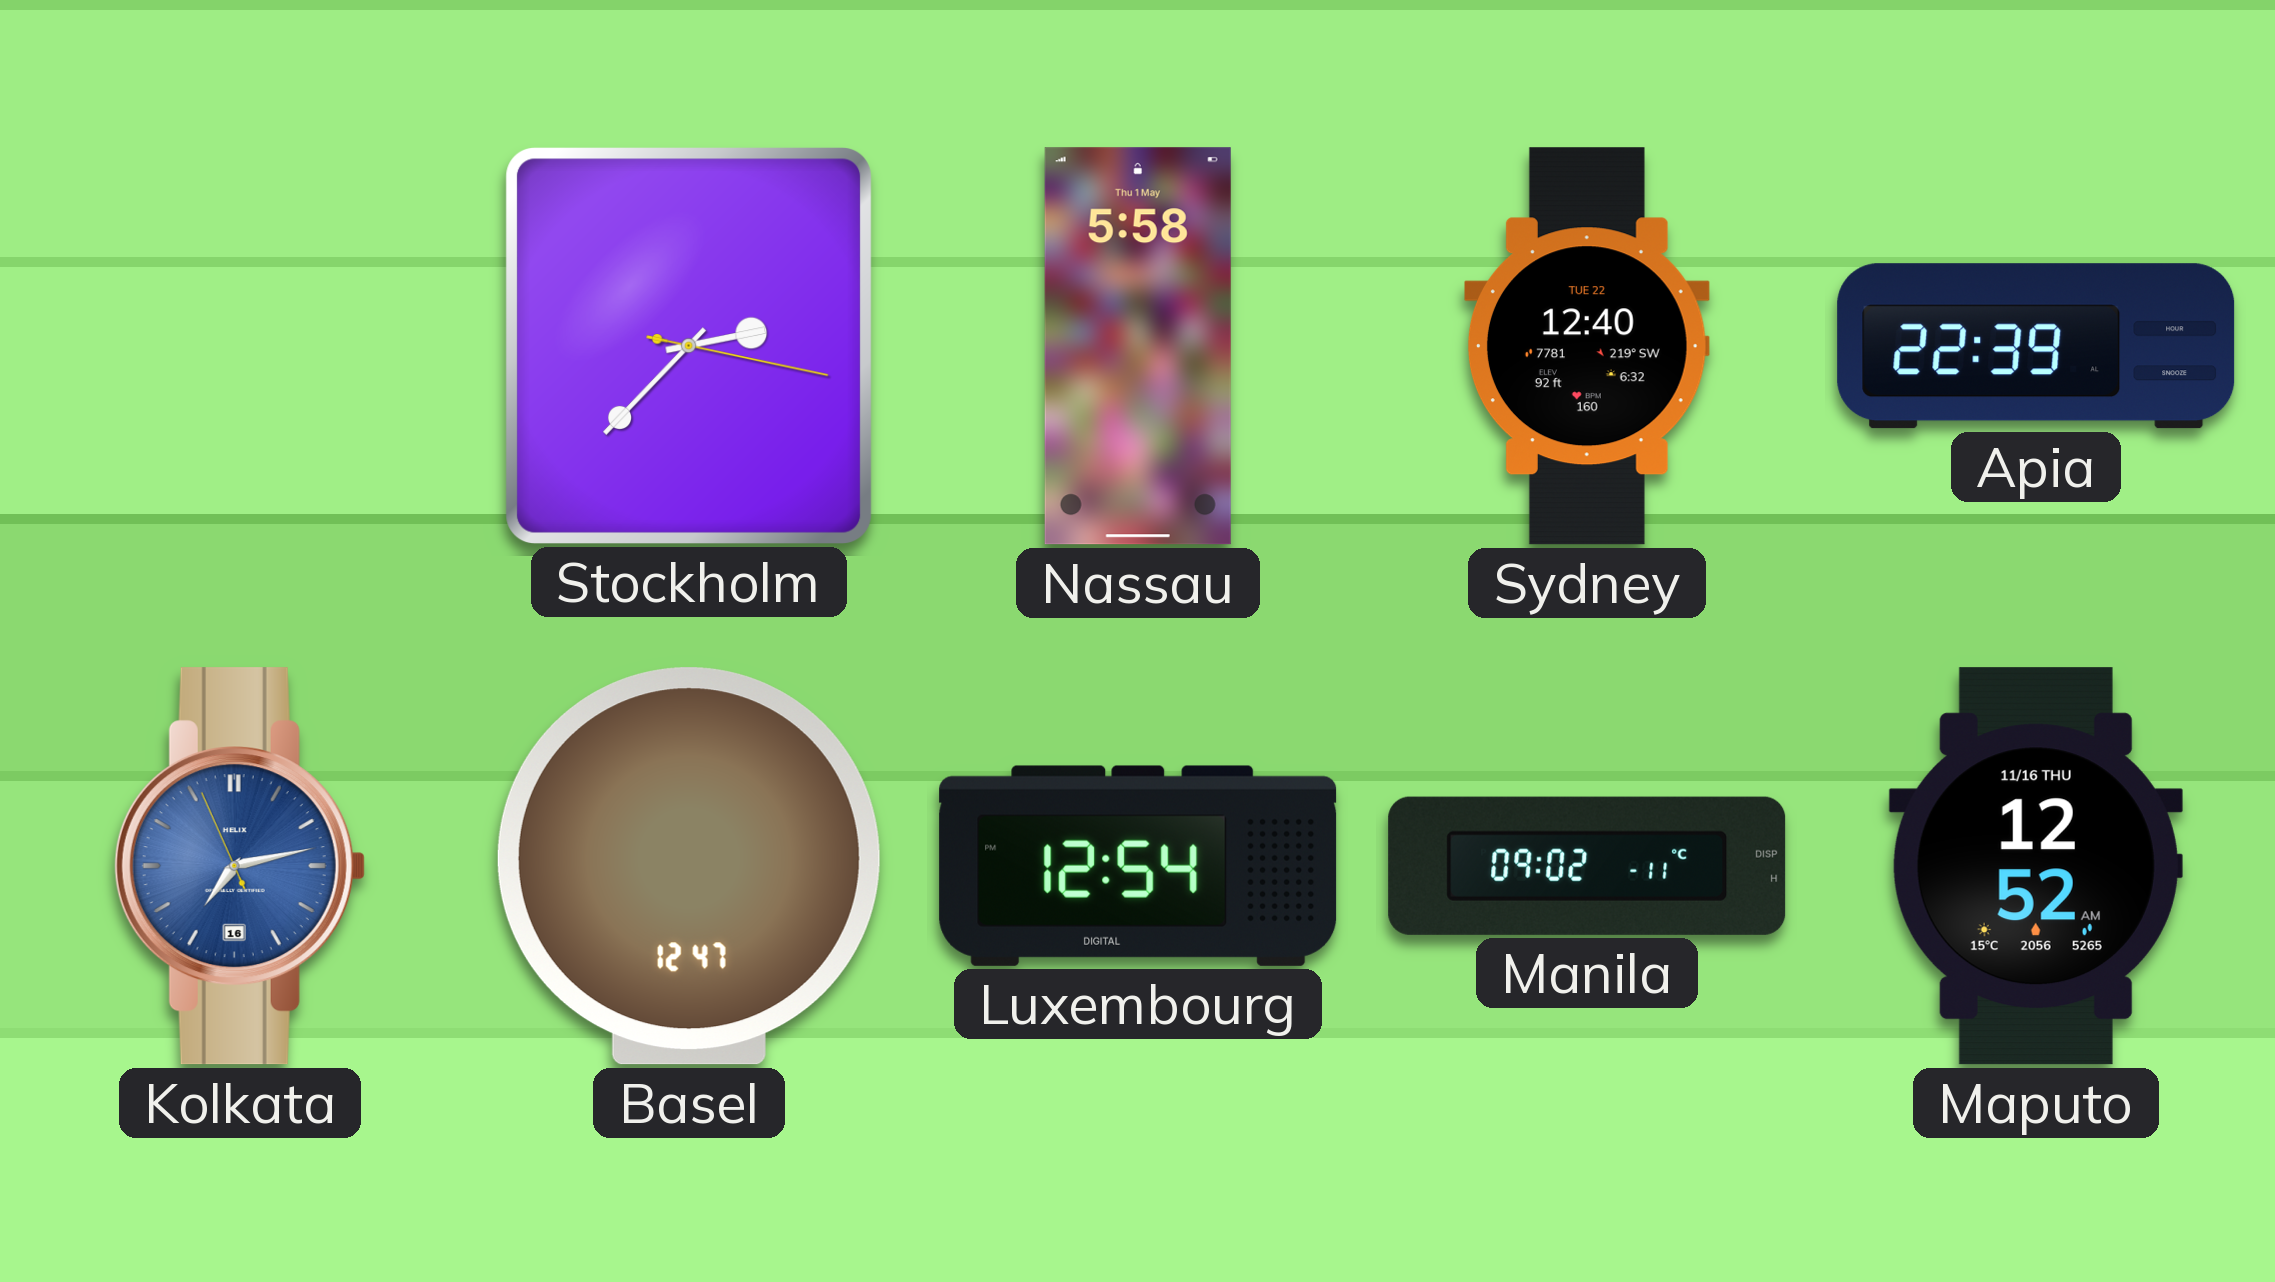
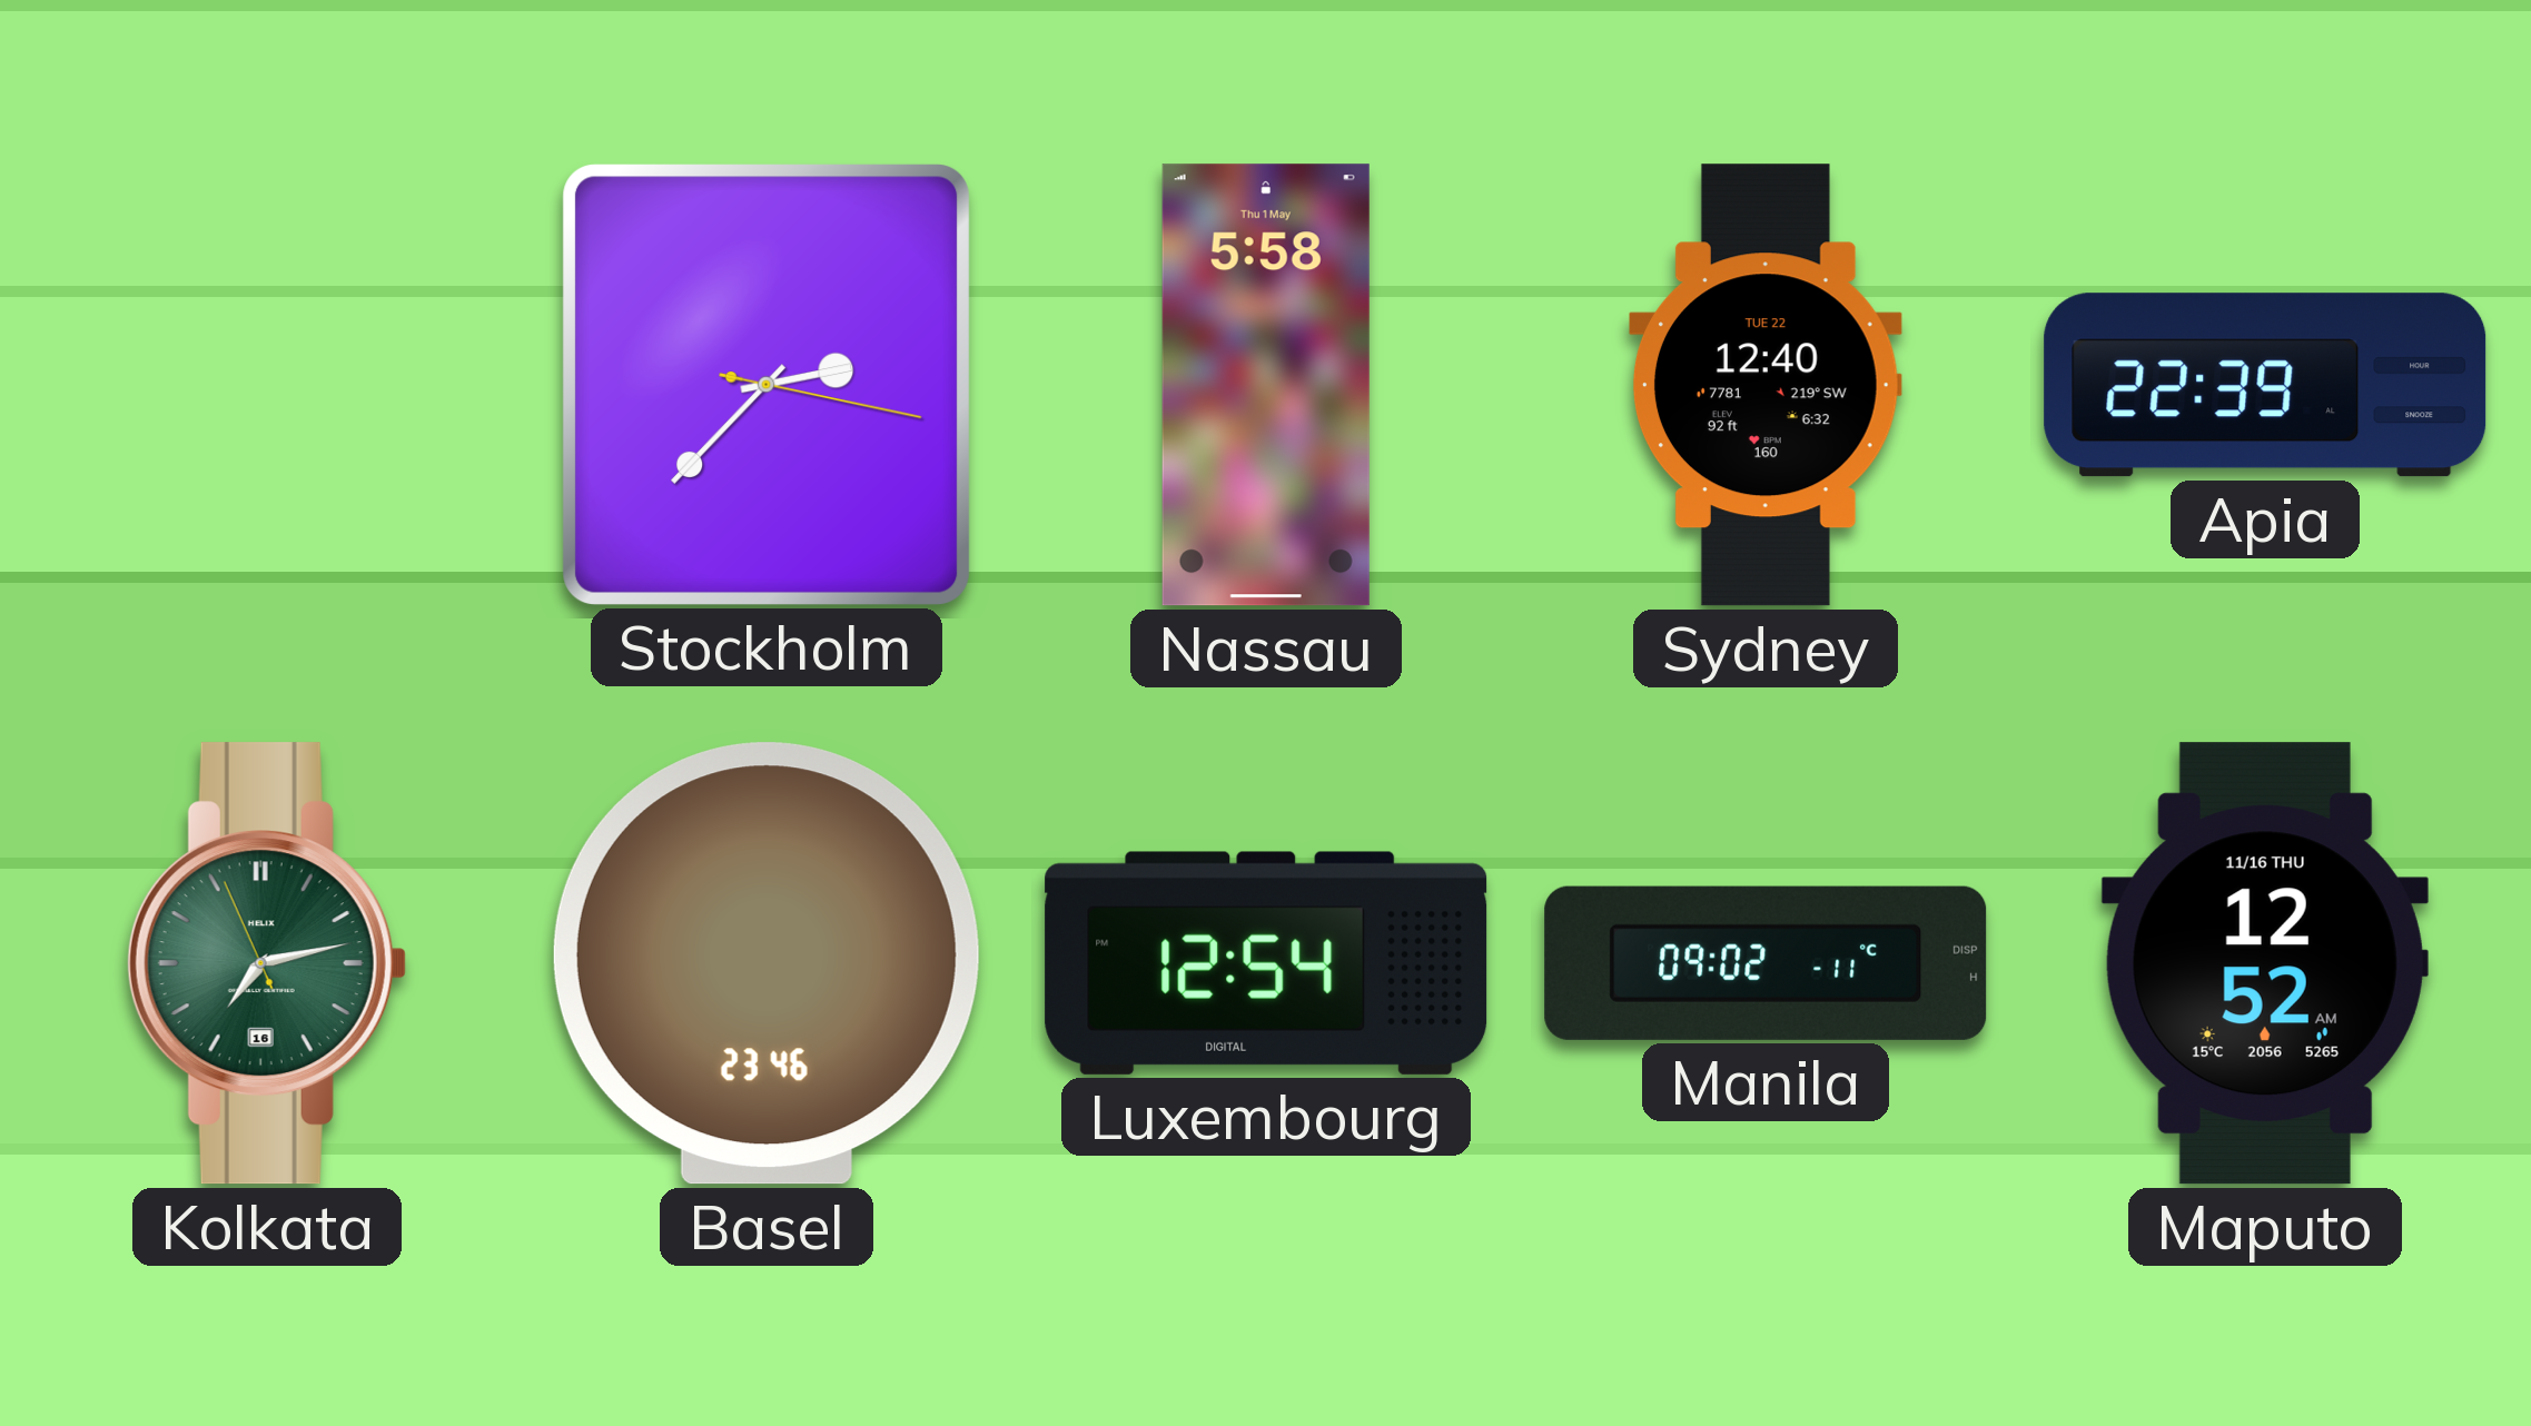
Kolkata dial: blue -> green
Basel: 12:47 -> 23:46
